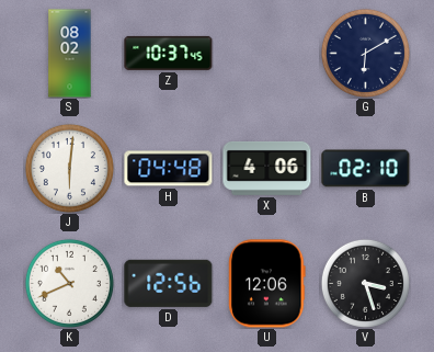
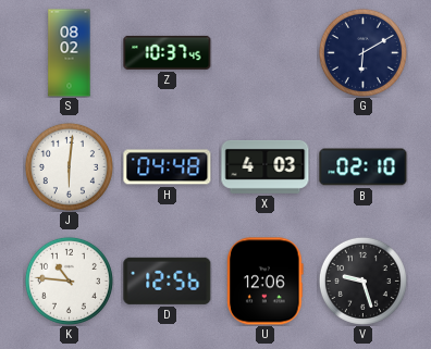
X: 4:06 -> 4:03
K: 10:41 -> 10:46
V: 3:27 -> 9:27
